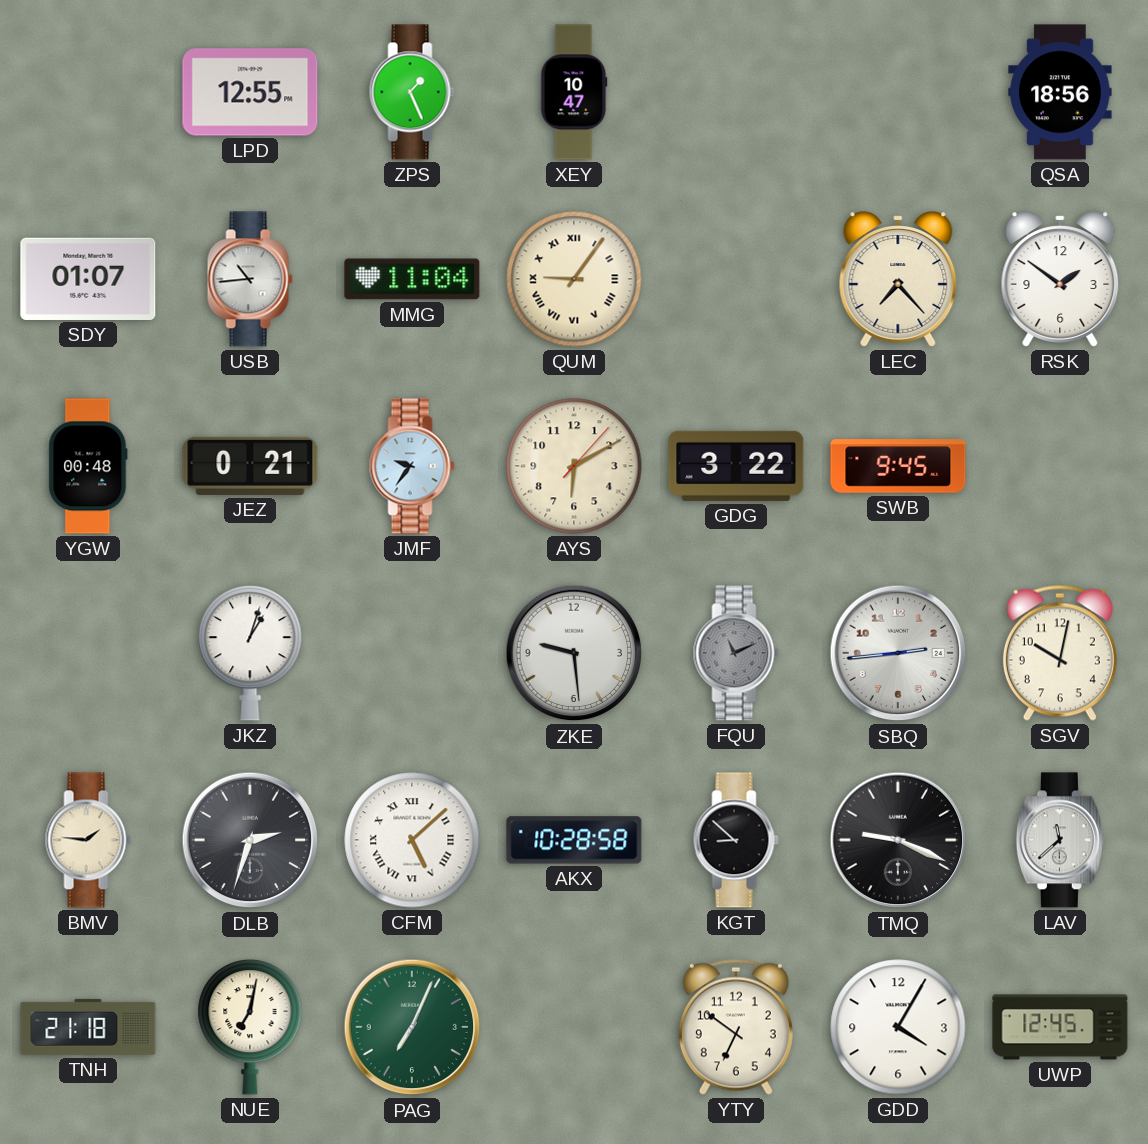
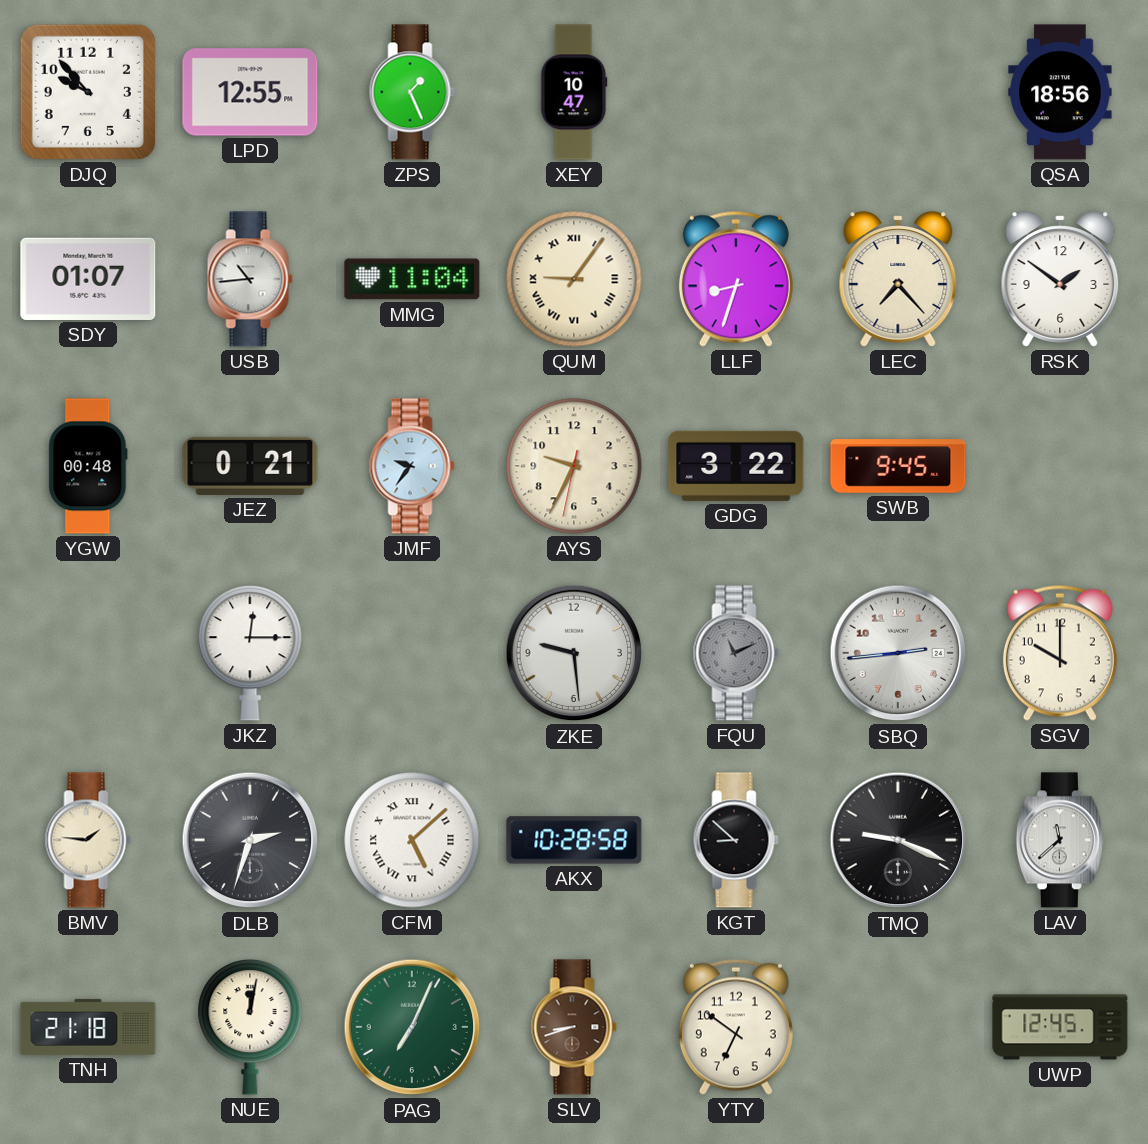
DJQ: none -> 9:53
LLF: none -> 8:33
AYS: 6:10 -> 9:34
JKZ: 1:03 -> 12:15
SGV: 10:02 -> 10:00
NUE: 7:02 -> 12:02
SLV: none -> 8:42
GDD: 4:05 -> none
